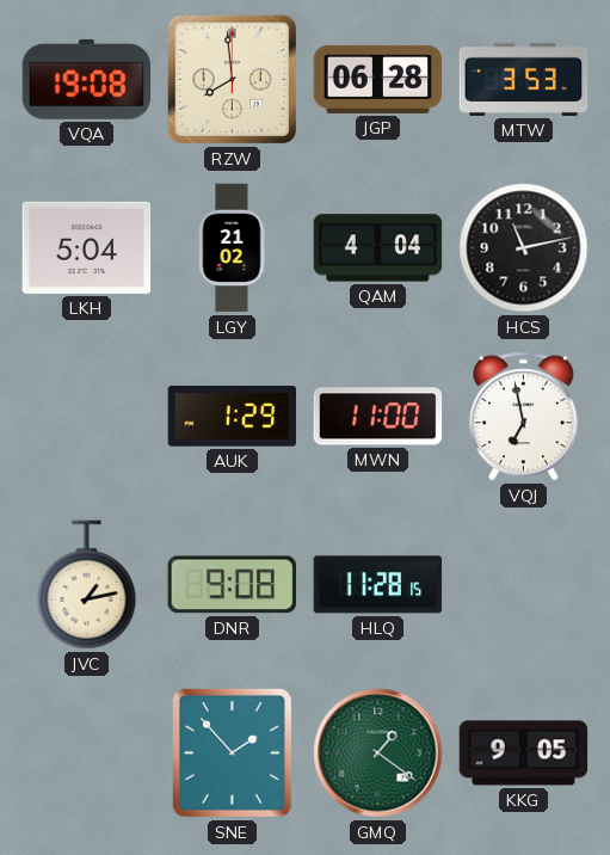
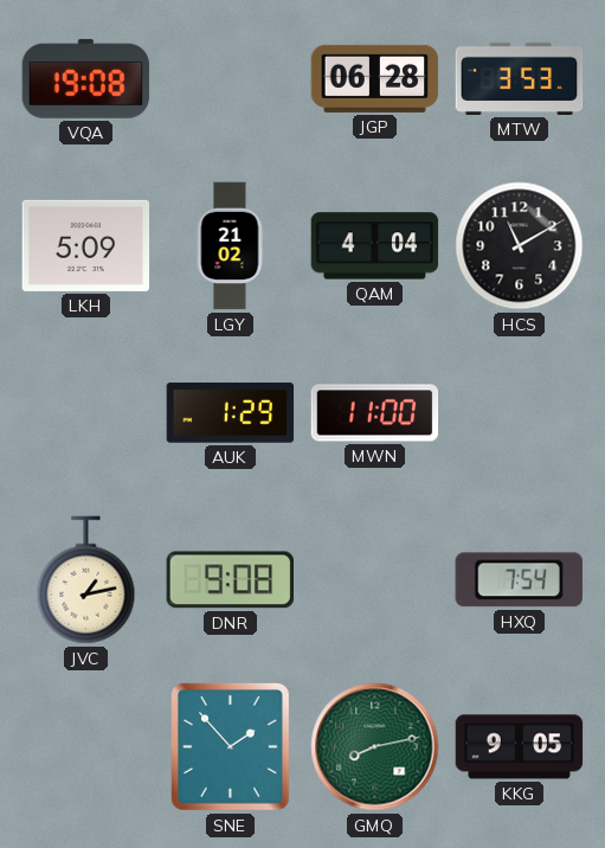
RZW: 7:59 -> none
LKH: 5:04 -> 5:09
HCS: 11:13 -> 11:10
VQJ: 6:58 -> none
HLQ: 11:28 -> none
HXQ: none -> 7:54
GMQ: 1:21 -> 8:13
